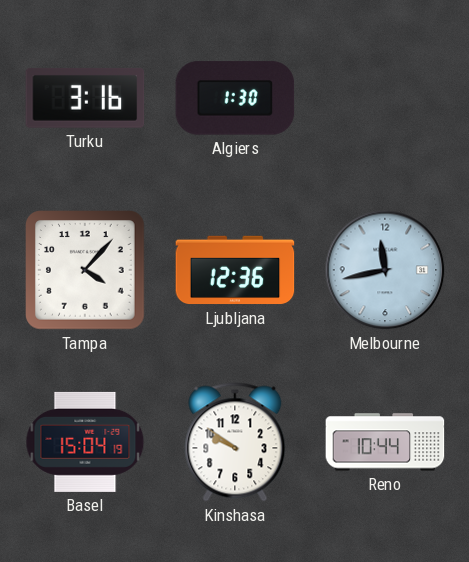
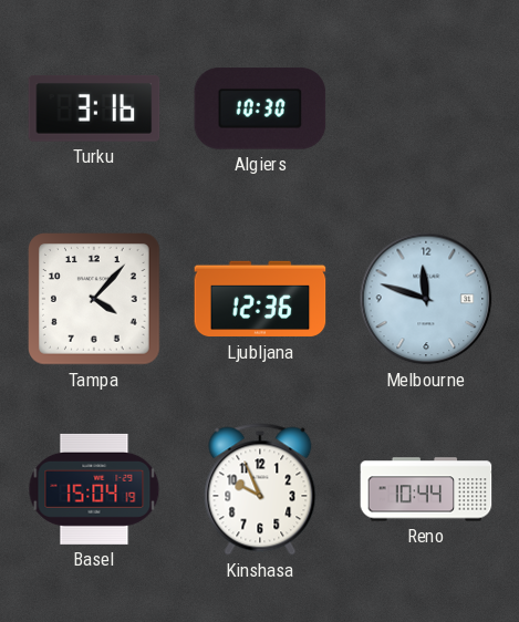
Algiers: 1:30 -> 10:30
Melbourne: 11:43 -> 11:48
Kinshasa: 9:51 -> 9:56
